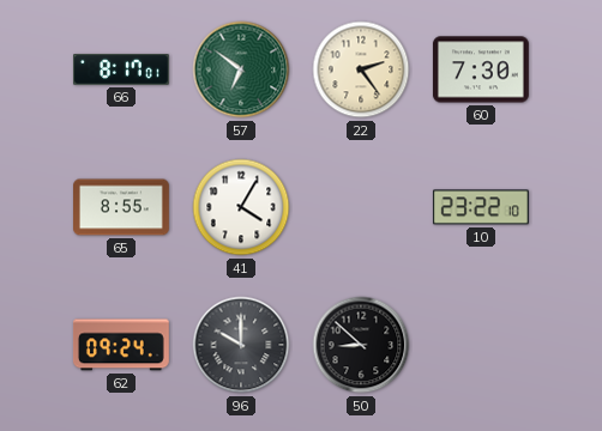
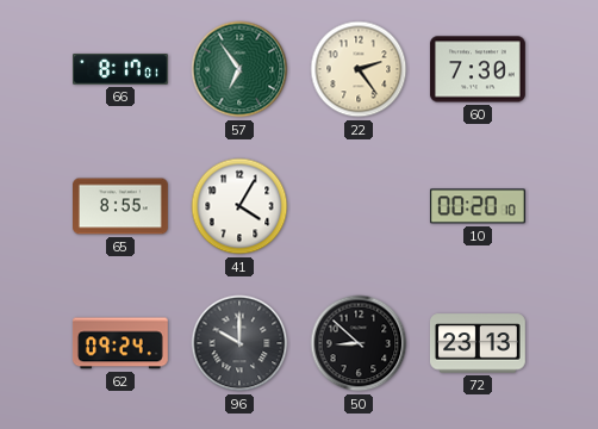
57: 6:51 -> 6:54
10: 23:22 -> 00:20
72: none -> 23:13
